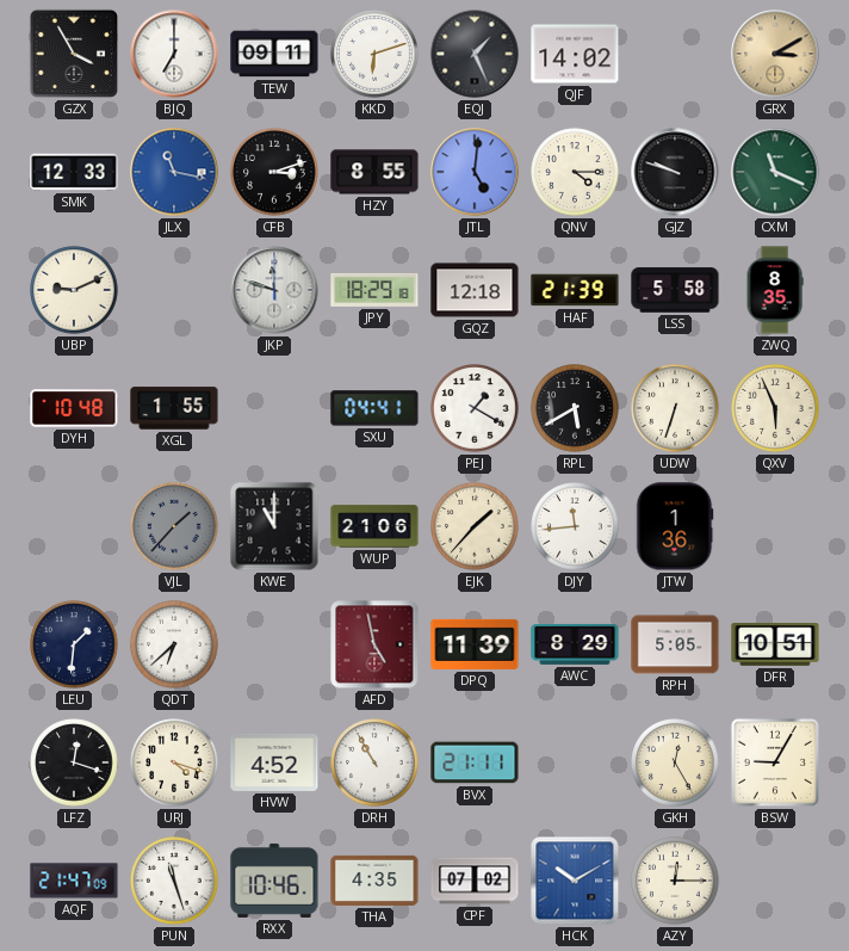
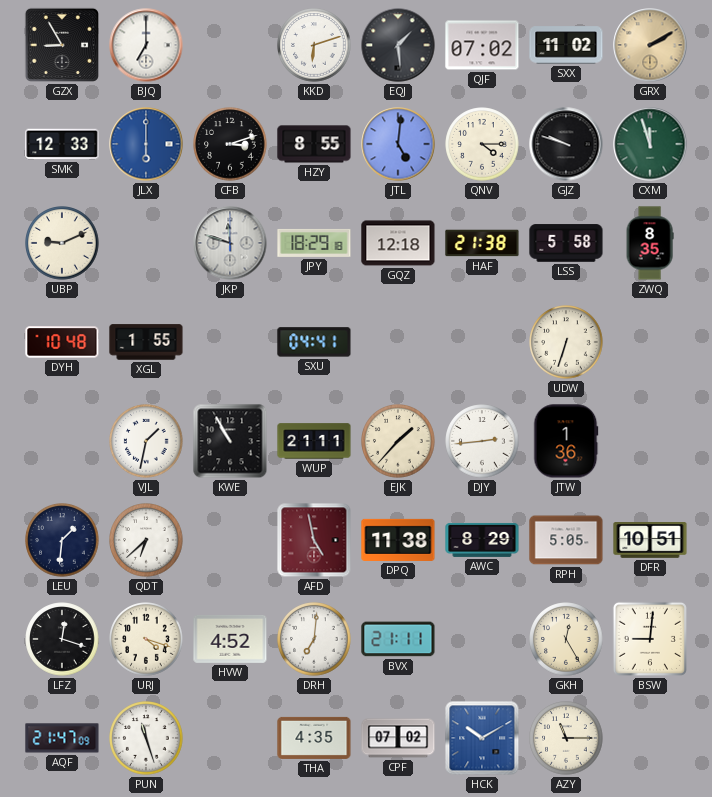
GZX: 3:55 -> 8:55
TEW: 09:11 -> none
EQJ: 1:26 -> 1:29
QJF: 14:02 -> 07:02
SXX: none -> 11:02
GRX: 3:10 -> 2:10
JLX: 11:17 -> 6:00
CXM: 11:19 -> 11:57
HAF: 21:39 -> 21:38
PEJ: 1:20 -> none
RPL: 5:40 -> none
QXV: 5:56 -> none
VJL: 1:37 -> 1:32
VJL dial: grey -> white
KWE: 11:00 -> 10:55
WUP: 21:06 -> 21:11
DJY: 11:44 -> 2:44
DPQ: 11:39 -> 11:38
DRH: 10:55 -> 7:01
BSW: 9:05 -> 9:01
RXX: 10:46 -> none
AZY: 12:15 -> 11:15
